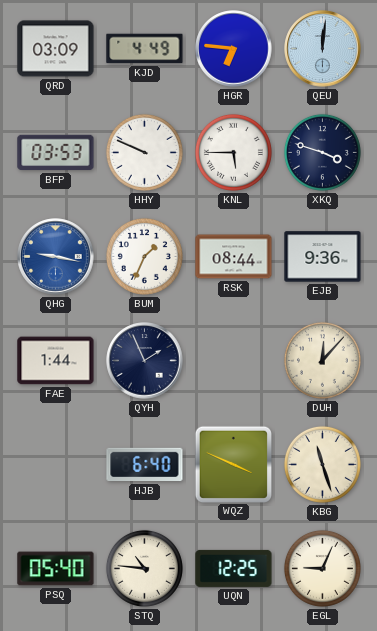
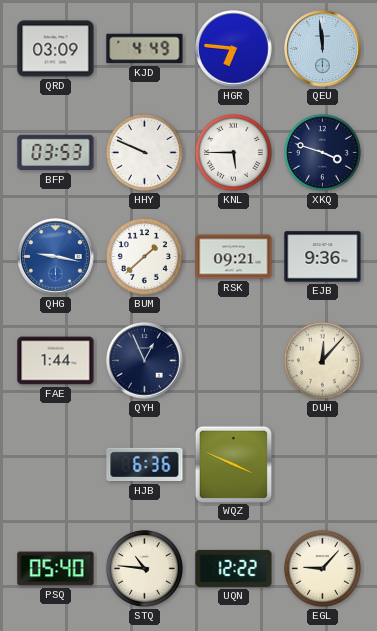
QEU: 12:01 -> 11:59
BUM: 1:34 -> 1:38
RSK: 08:44 -> 09:21
QYH: 1:56 -> 12:56
HJB: 6:40 -> 6:36
KBG: 11:27 -> none
UQN: 12:25 -> 12:22
EGL: 9:04 -> 9:07
